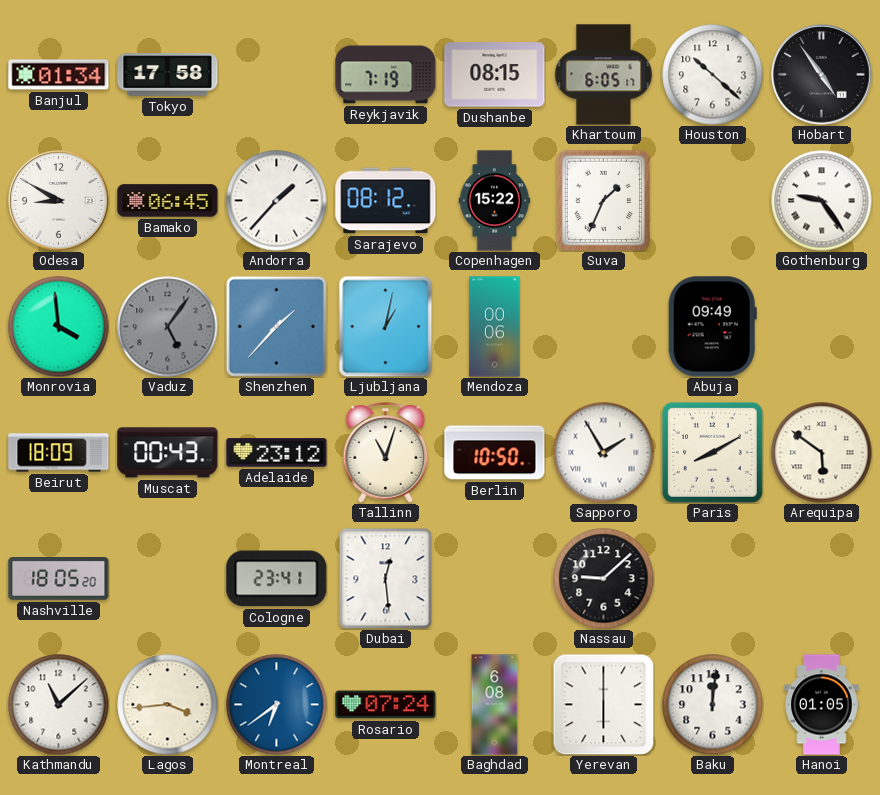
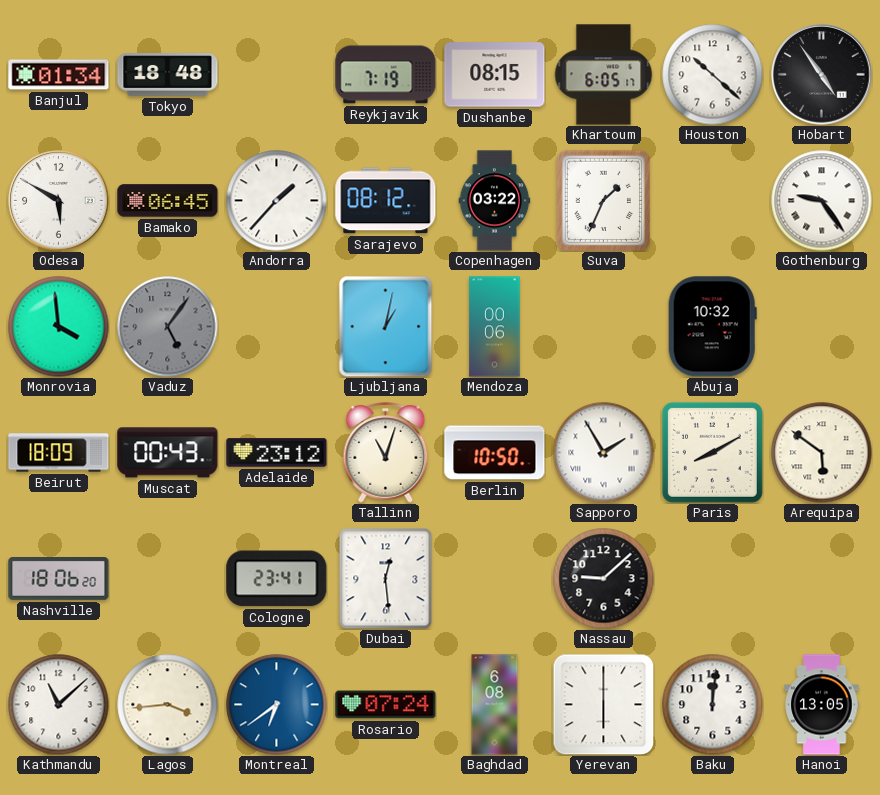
Tokyo: 17:58 -> 18:48
Odesa: 8:50 -> 5:50
Copenhagen: 15:22 -> 03:22
Shenzhen: 1:37 -> none
Abuja: 09:49 -> 10:32
Nashville: 18:05 -> 18:06
Hanoi: 01:05 -> 13:05
